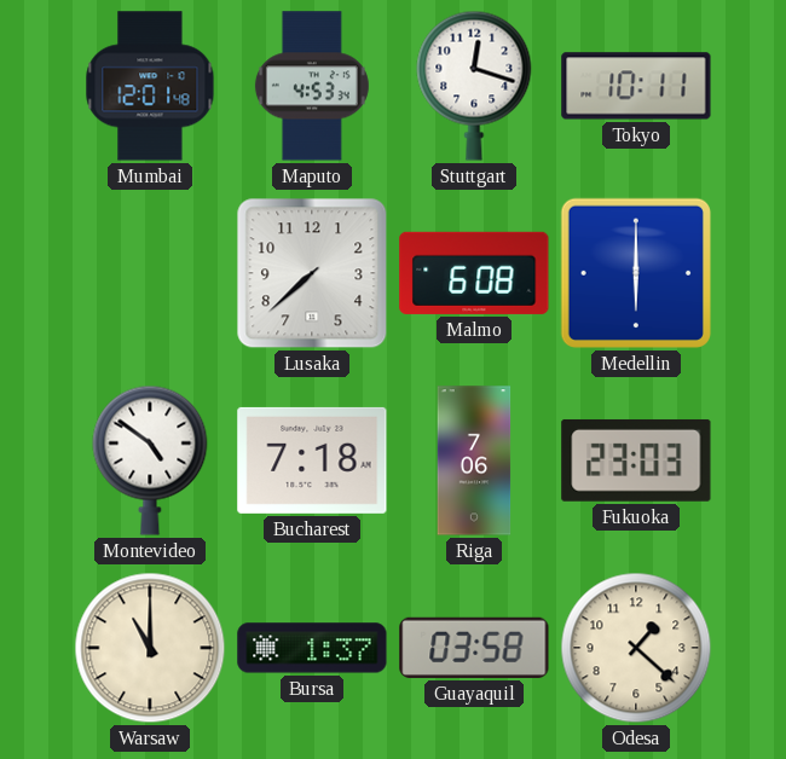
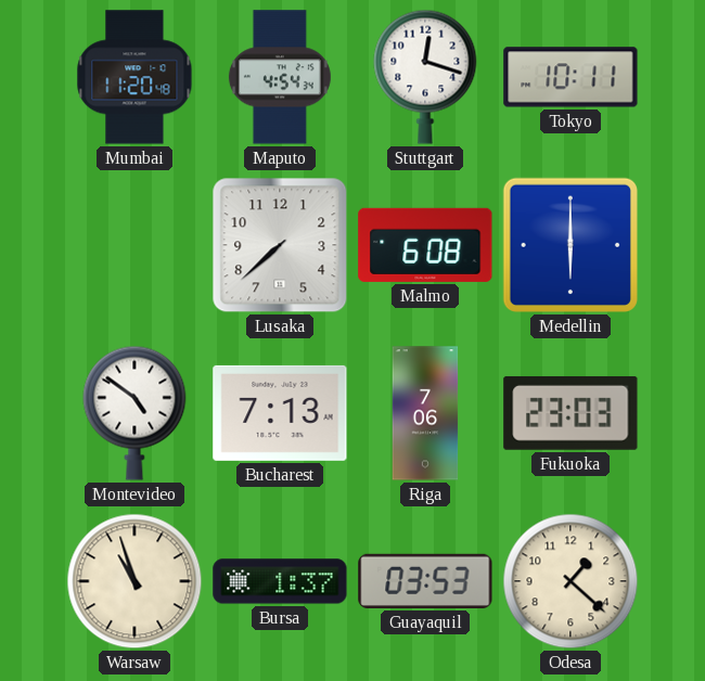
Mumbai: 12:01 -> 11:20
Maputo: 4:53 -> 4:54
Bucharest: 7:18 -> 7:13
Warsaw: 11:00 -> 10:57
Guayaquil: 03:58 -> 03:53
